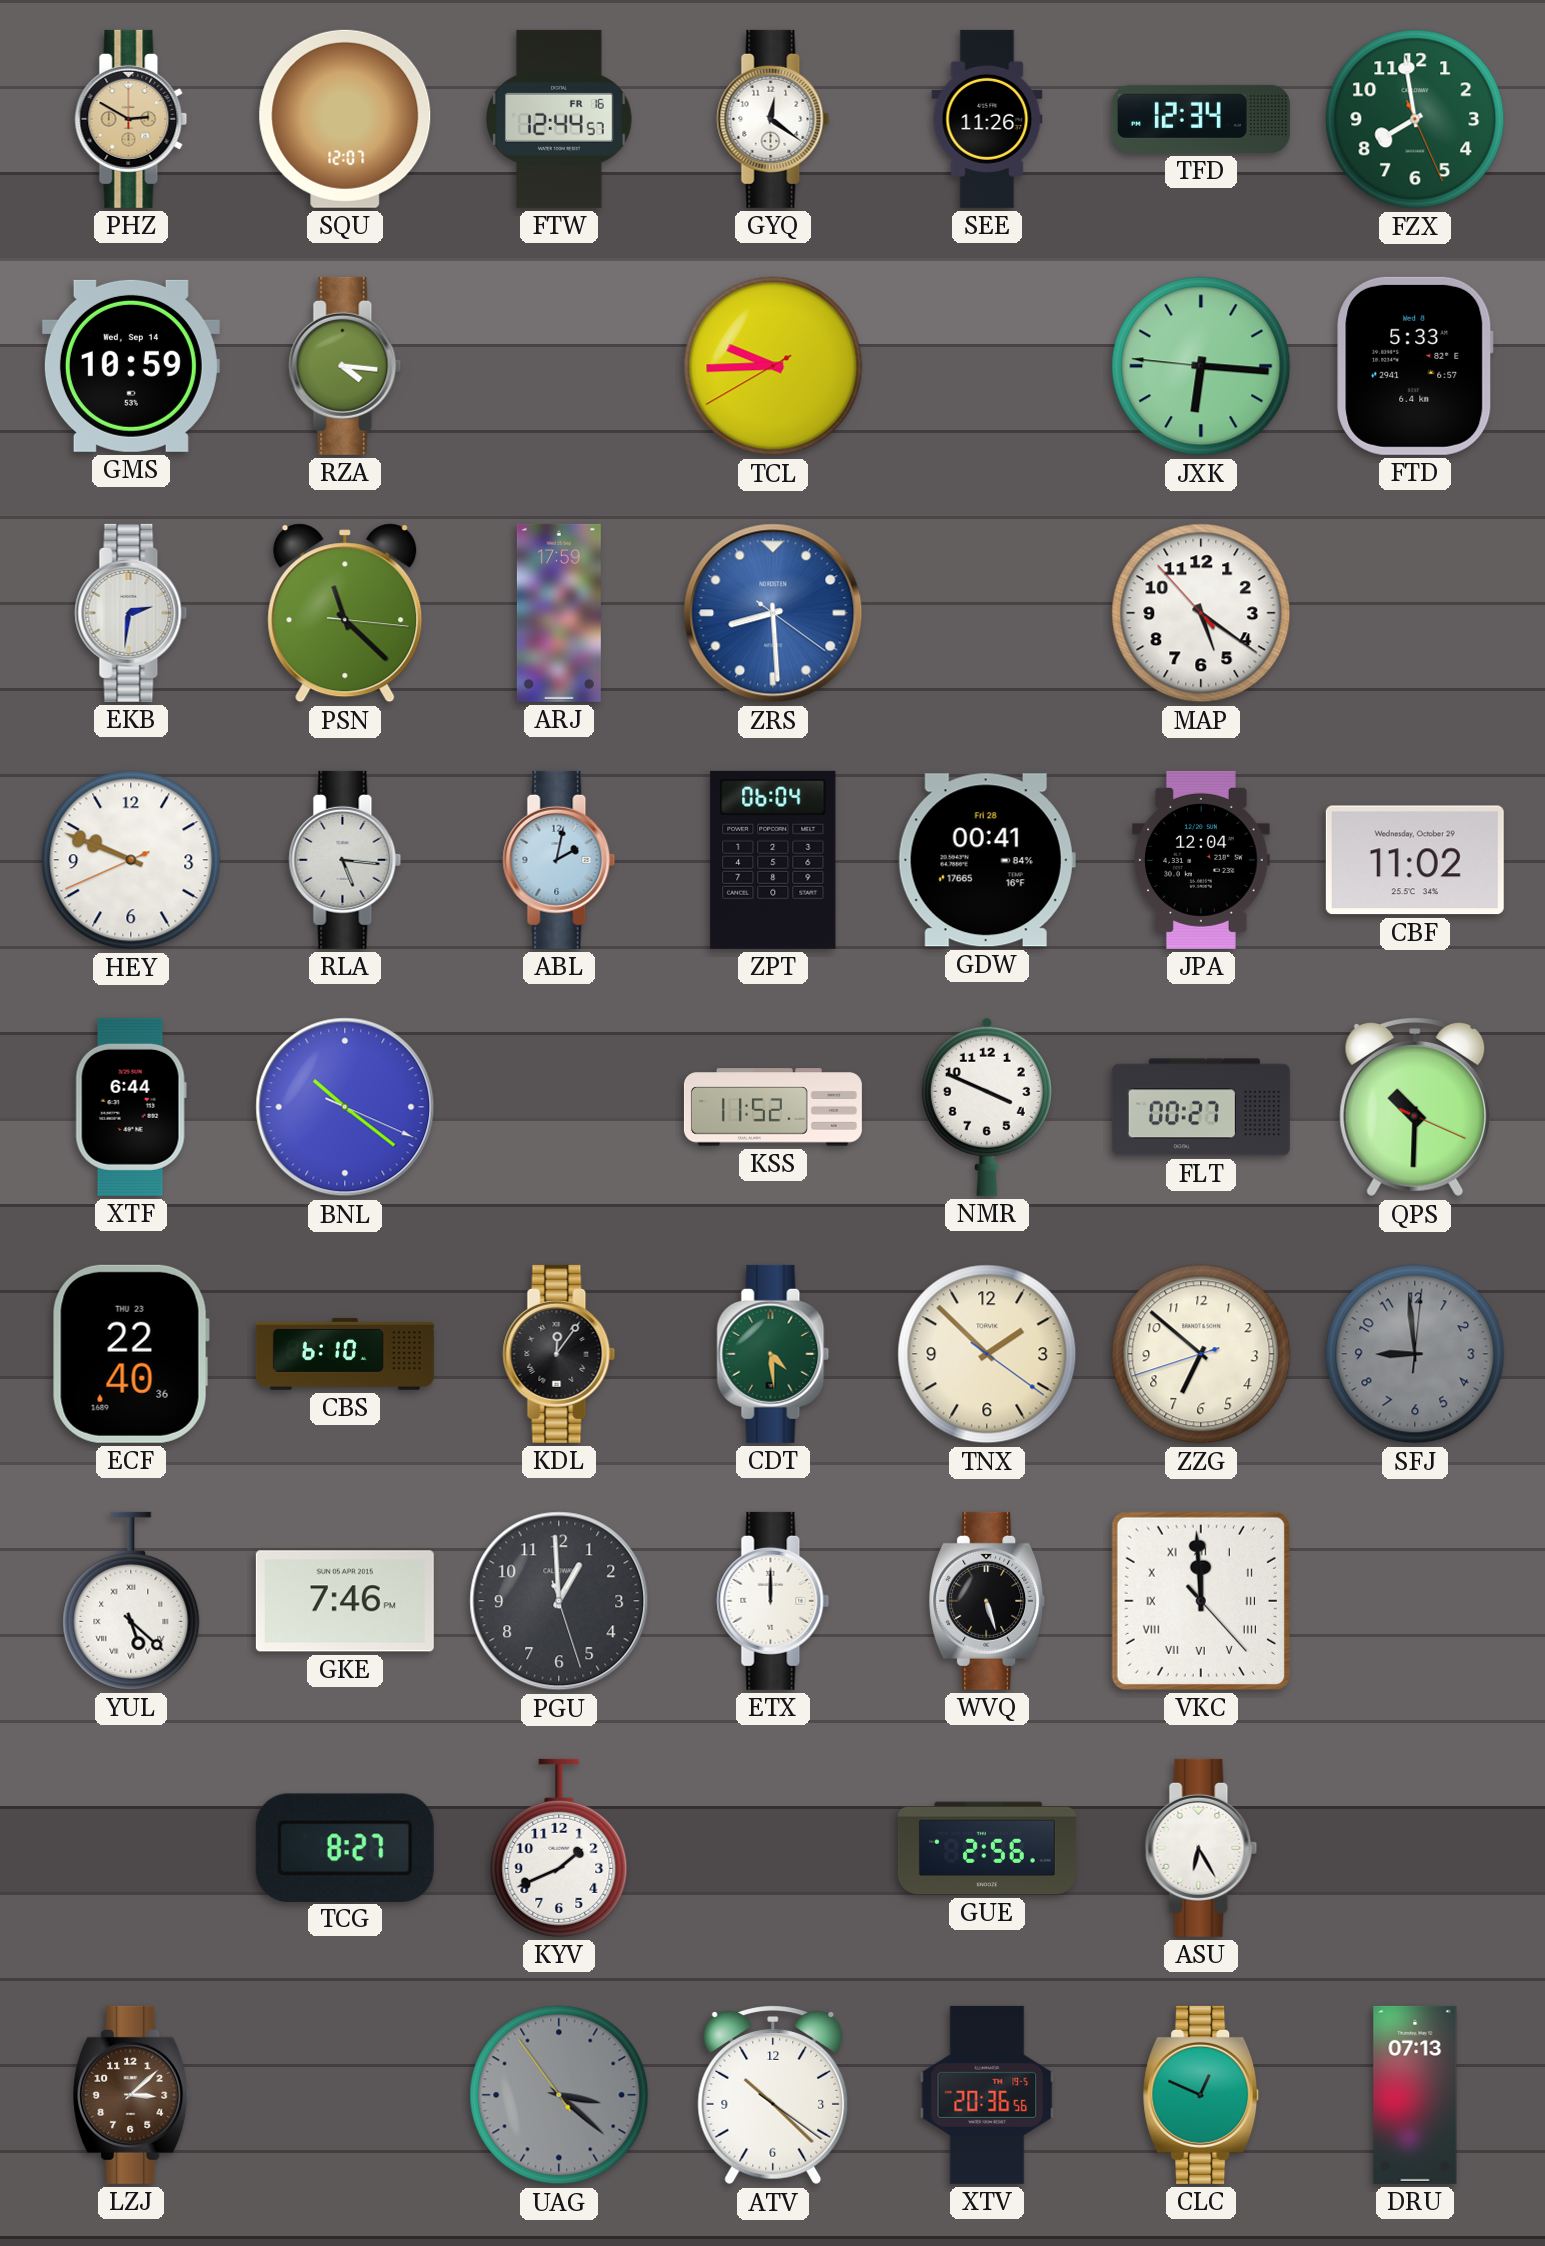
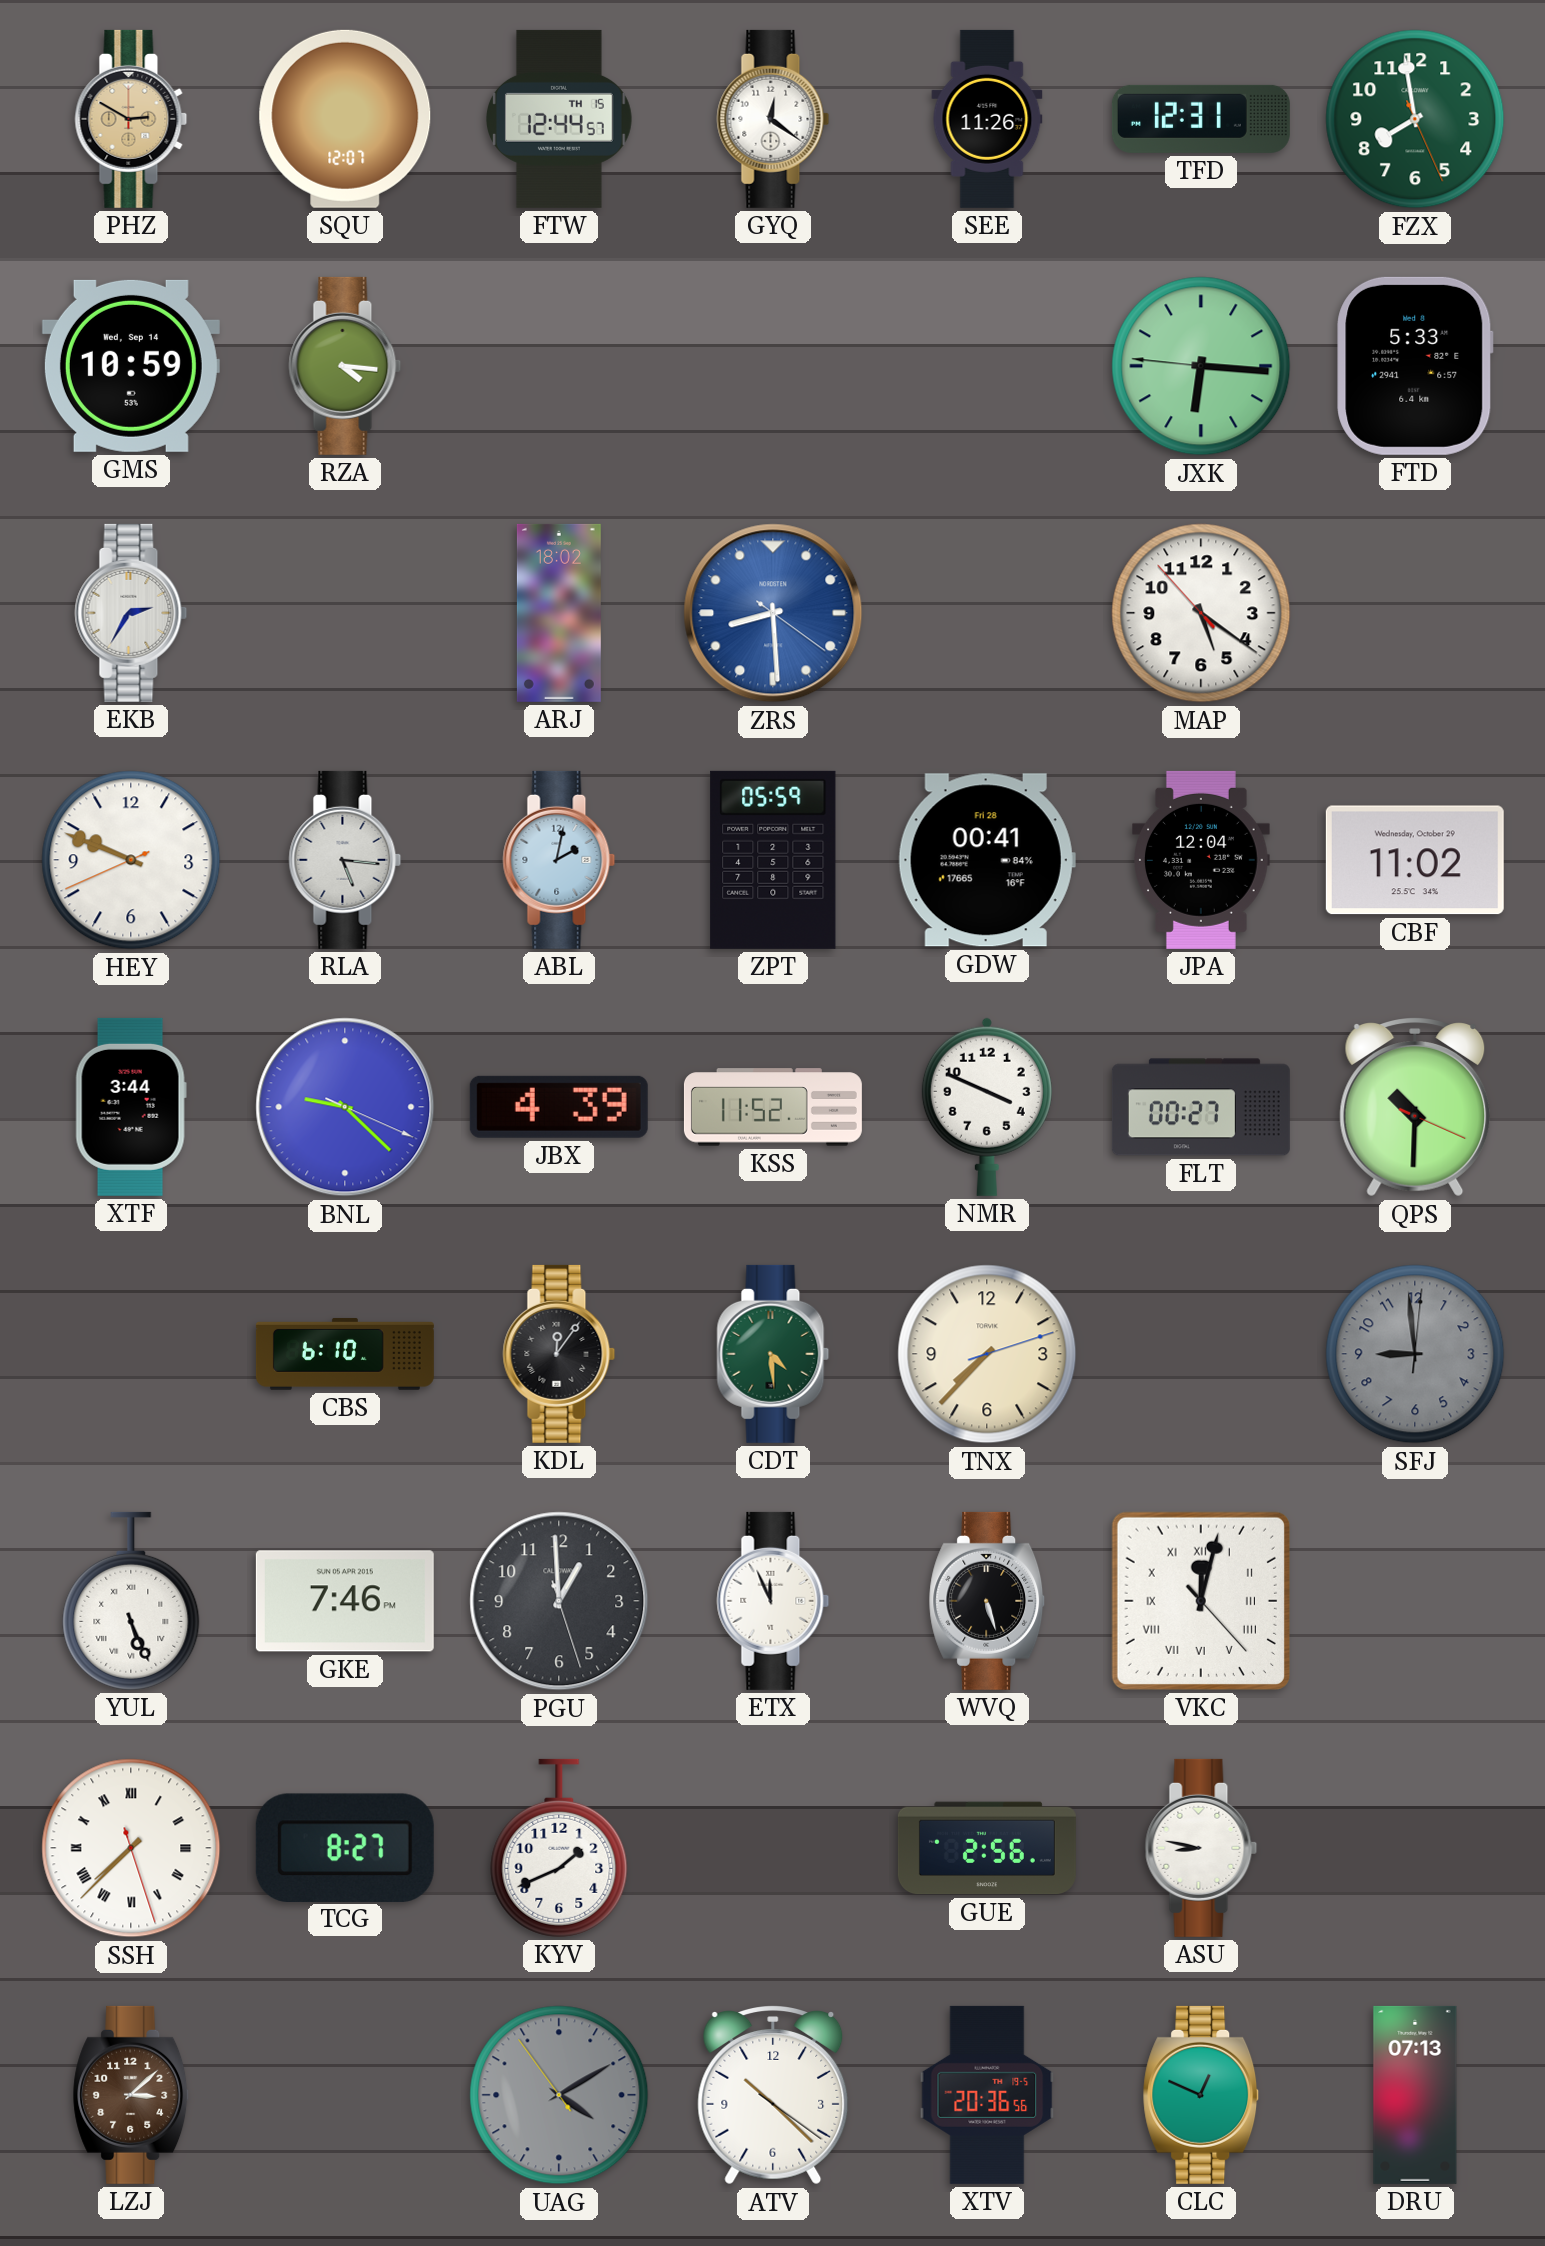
FTW date: FR 16 -> TH 15
TFD: 12:34 -> 12:31
TCL: 9:44 -> none
EKB: 2:31 -> 2:35
PSN: 11:22 -> none
ARJ: 17:59 -> 18:02
ZPT: 06:04 -> 05:59
XTF: 6:44 -> 3:44
BNL: 10:21 -> 9:22
JBX: none -> 4:39
ECF: 22:40 -> none
TNX: 1:52 -> 7:37
ZZG: 6:51 -> none
YUL: 5:22 -> 5:26
ETX: 12:00 -> 11:56
VKC: 11:59 -> 12:02
SSH: none -> 7:37
ASU: 6:25 -> 8:47
UAG: 3:21 -> 4:09
